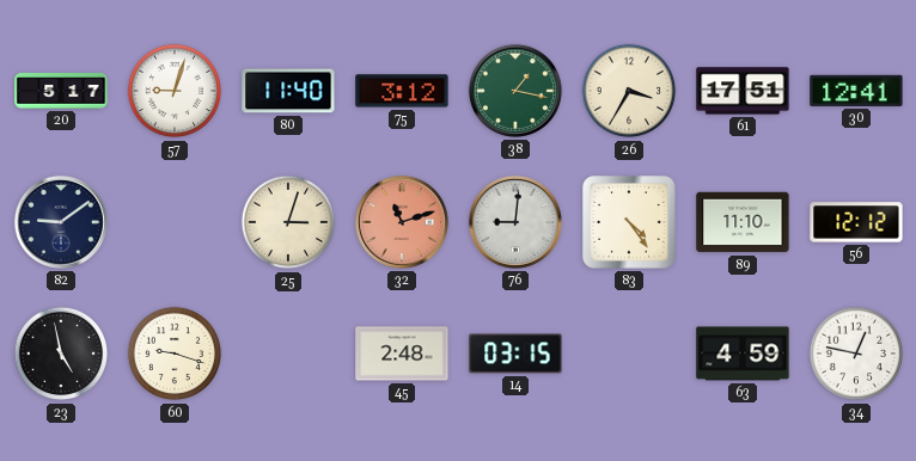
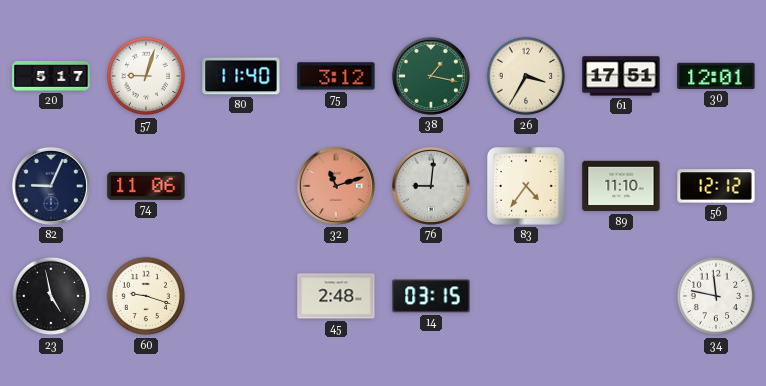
30: 12:41 -> 12:01
82: 9:09 -> 9:04
74: none -> 11:06
25: 3:03 -> none
83: 4:24 -> 4:36
63: 4:59 -> none
34: 12:47 -> 11:47
